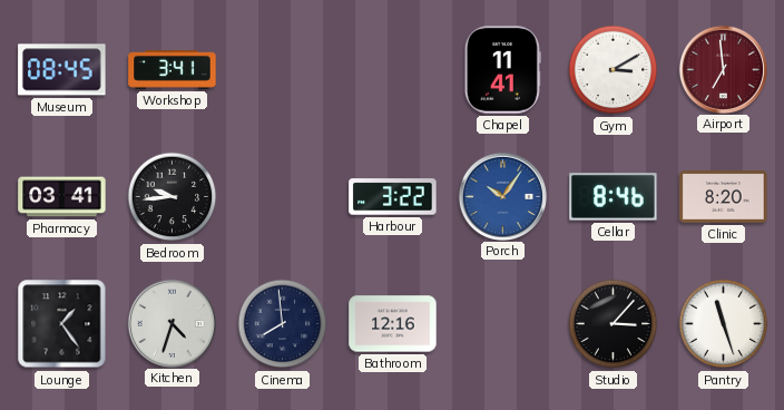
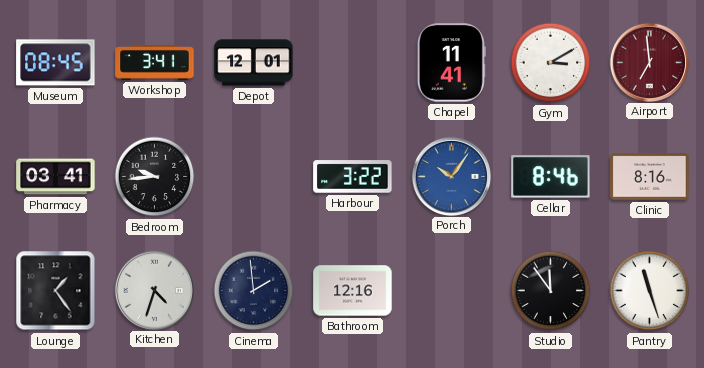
Depot: none -> 12:01
Clinic: 8:20 -> 8:16
Cinema: 7:59 -> 1:59
Studio: 3:07 -> 11:54
